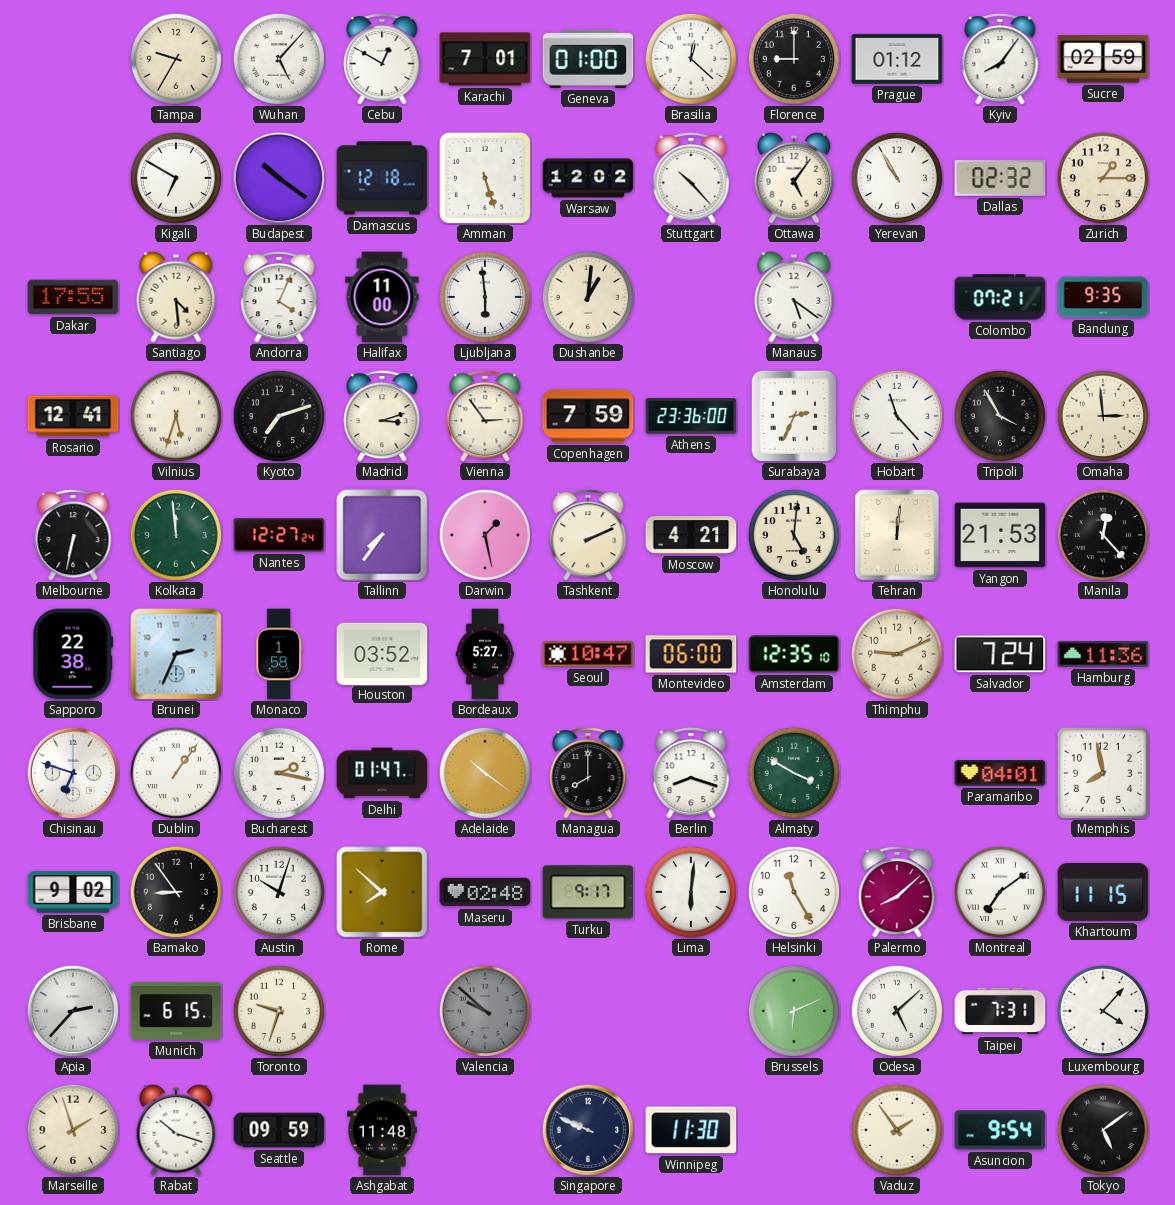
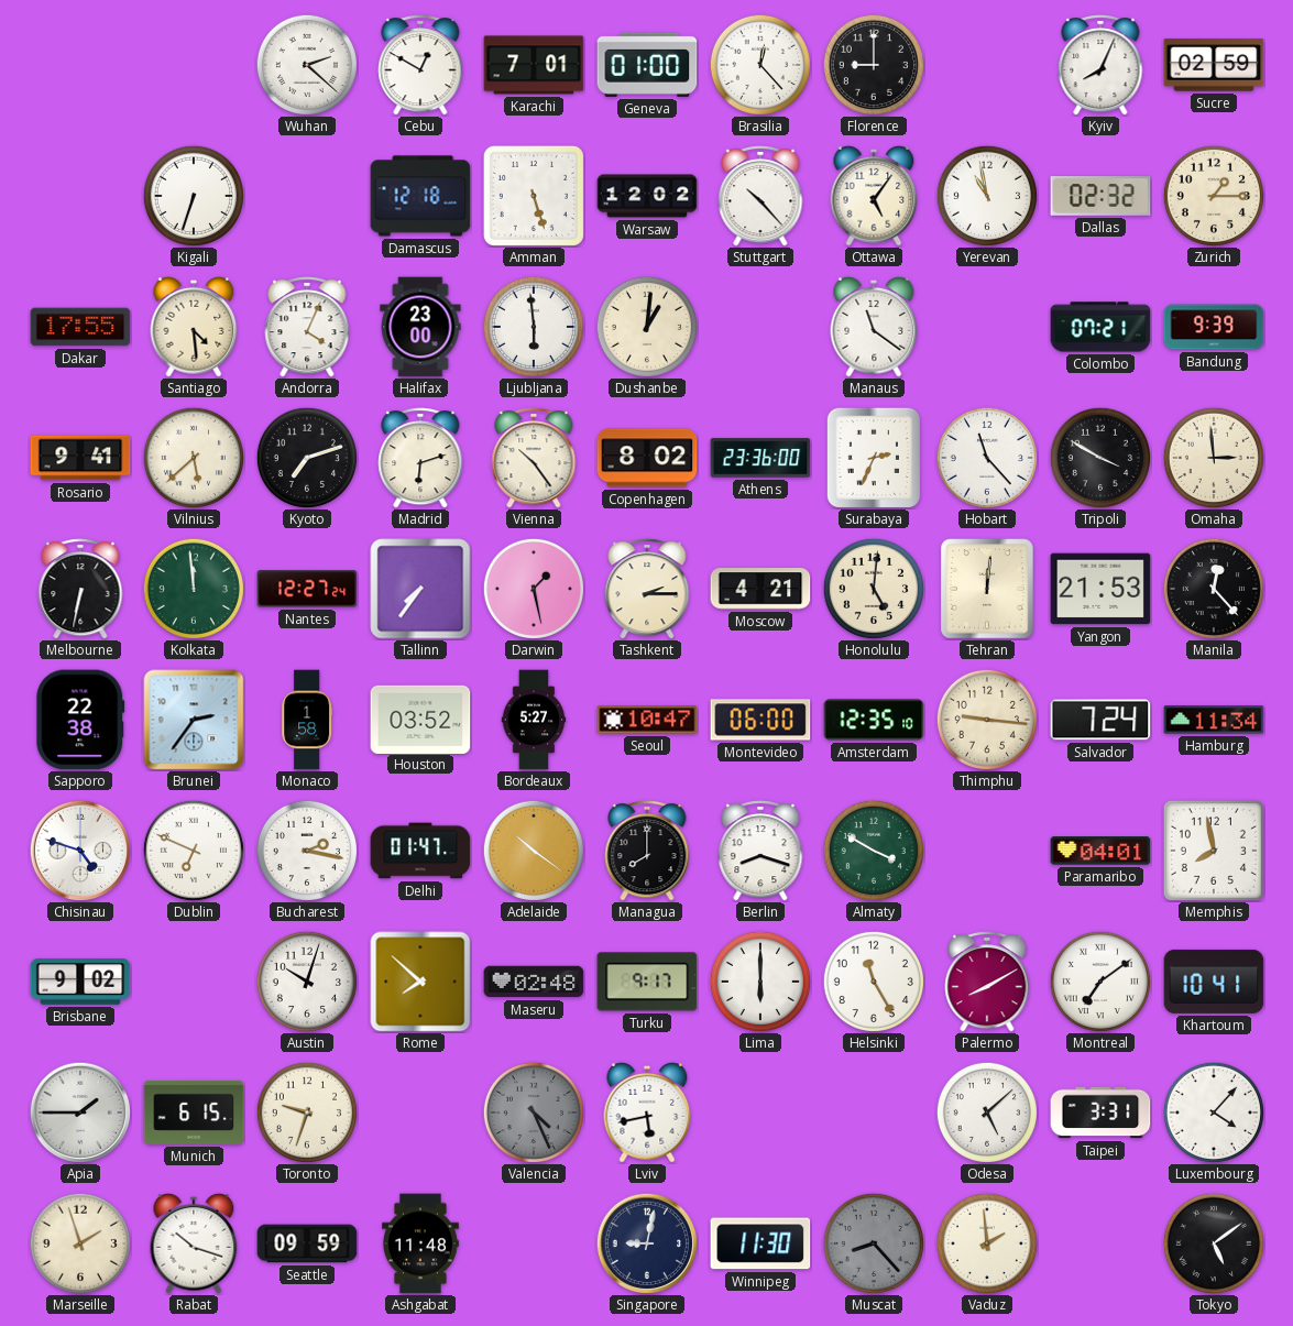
Tampa: 9:35 -> none
Wuhan: 5:07 -> 2:22
Brasilia: 12:22 -> 12:23
Prague: 01:12 -> none
Kyiv: 8:06 -> 8:04
Kigali: 6:50 -> 6:33
Budapest: 10:21 -> none
Yerevan: 10:55 -> 10:58
Halifax: 11:00 -> 23:00
Manaus: 5:21 -> 11:21
Bandung: 9:35 -> 9:39
Rosario: 12:41 -> 9:41
Vilnius: 5:33 -> 5:38
Madrid: 3:12 -> 6:12
Vienna: 2:54 -> 10:24
Copenhagen: 7:59 -> 8:02
Tripoli: 3:55 -> 3:50
Tashkent: 2:11 -> 2:15
Brunei: 2:34 -> 2:36
Thimphu: 9:11 -> 9:16
Hamburg: 11:36 -> 11:34
Chisinau: 6:48 -> 4:48
Dublin: 1:06 -> 6:49
Bamako: 8:54 -> none
Lima: 6:01 -> 6:00
Palermo: 8:08 -> 8:10
Khartoum: 11:15 -> 10:41
Apia: 2:37 -> 1:45
Valencia: 9:52 -> 4:26
Lviv: none -> 5:43
Brussels: 6:11 -> none
Taipei: 7:31 -> 3:31
Singapore: 9:49 -> 9:02
Muscat: none -> 8:23
Vaduz: 1:54 -> 1:59
Asuncion: 9:54 -> none
